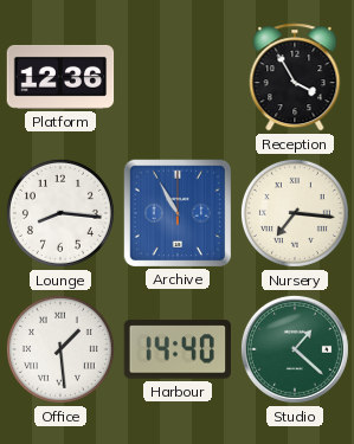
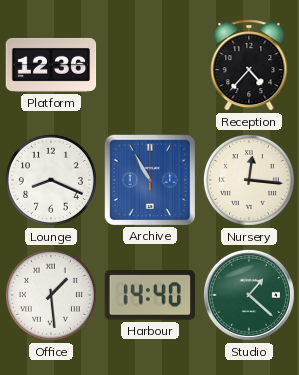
Reception: 3:55 -> 4:37
Lounge: 8:16 -> 8:19
Nursery: 7:16 -> 12:16
